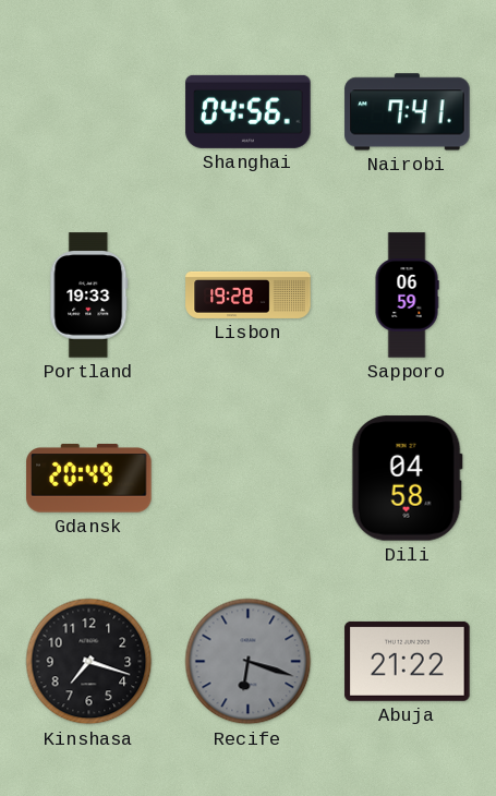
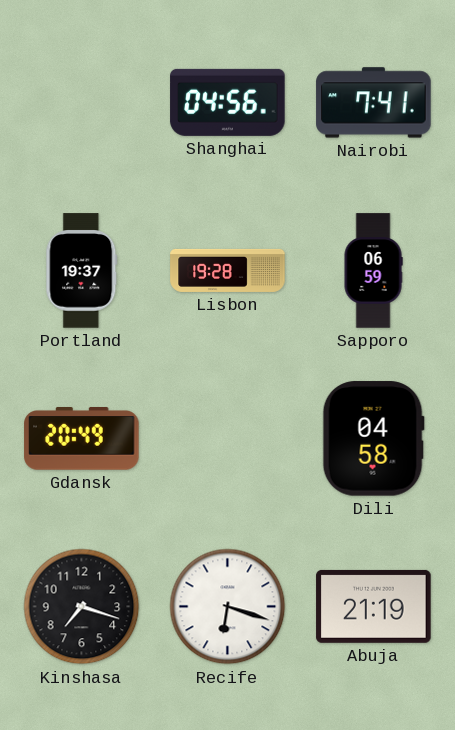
Portland: 19:33 -> 19:37
Recife dial: grey -> white
Abuja: 21:22 -> 21:19
